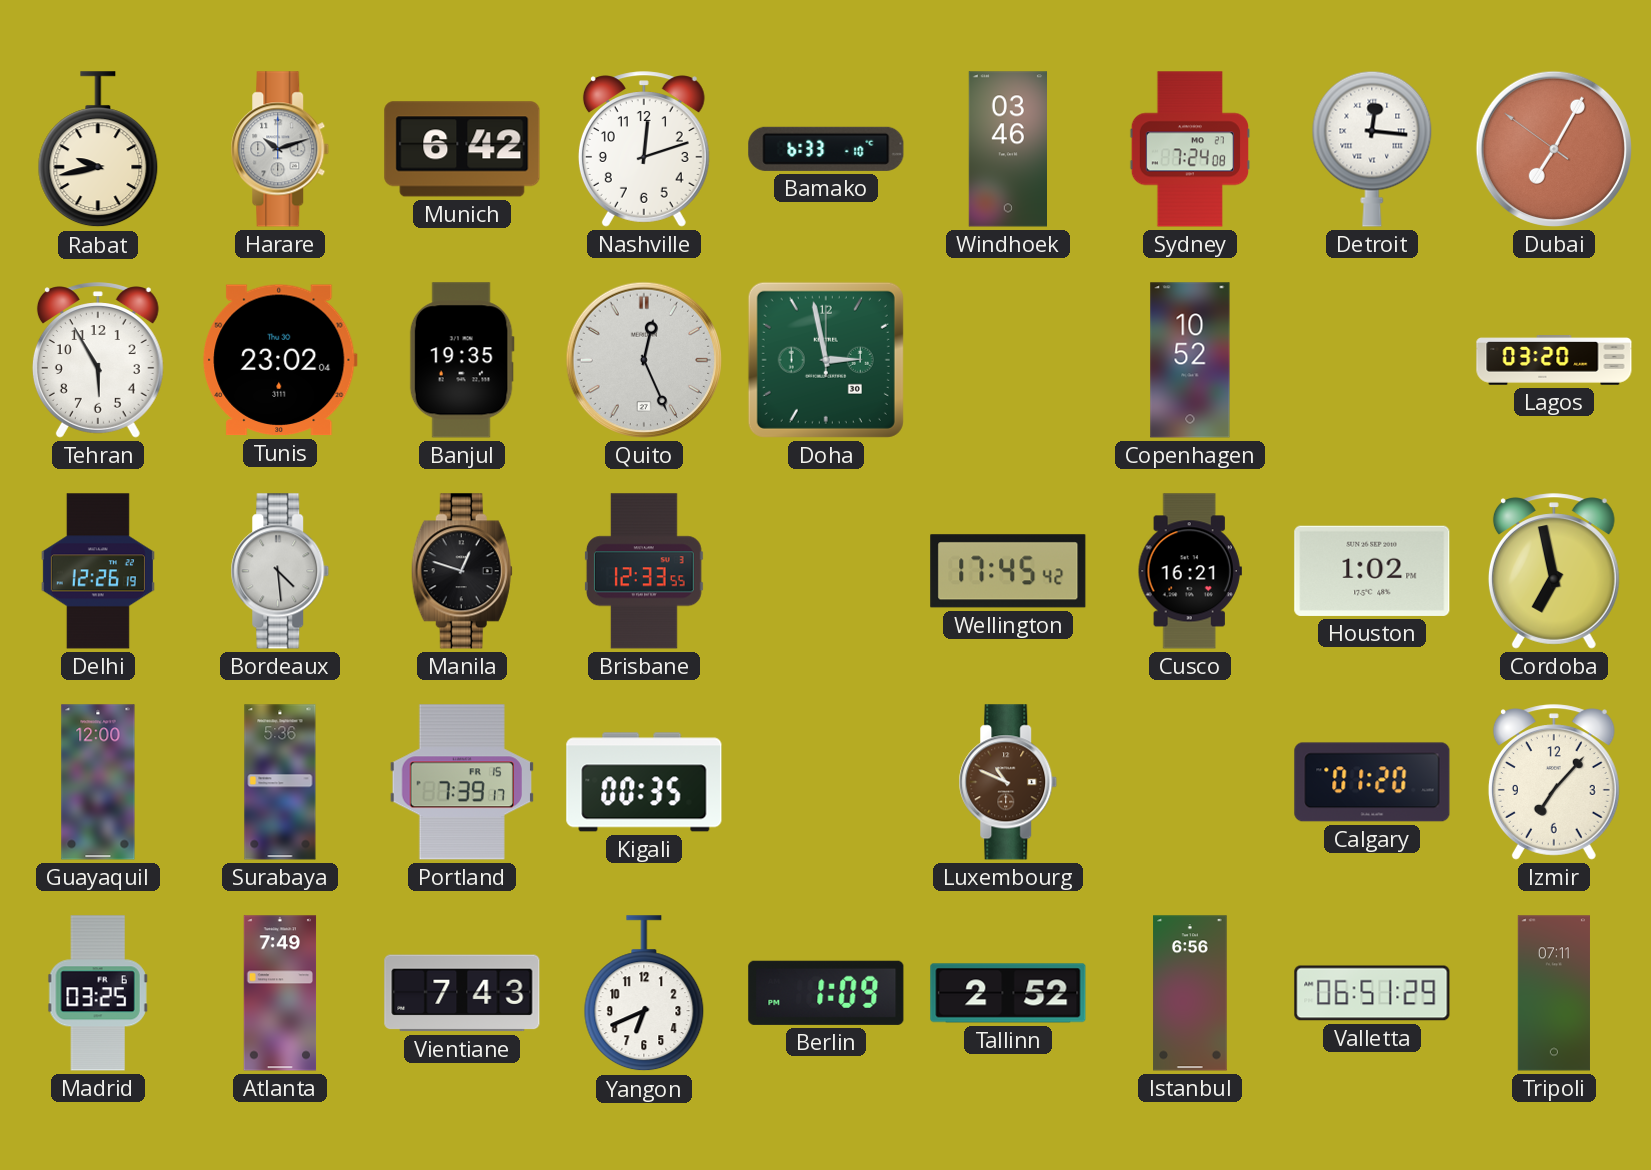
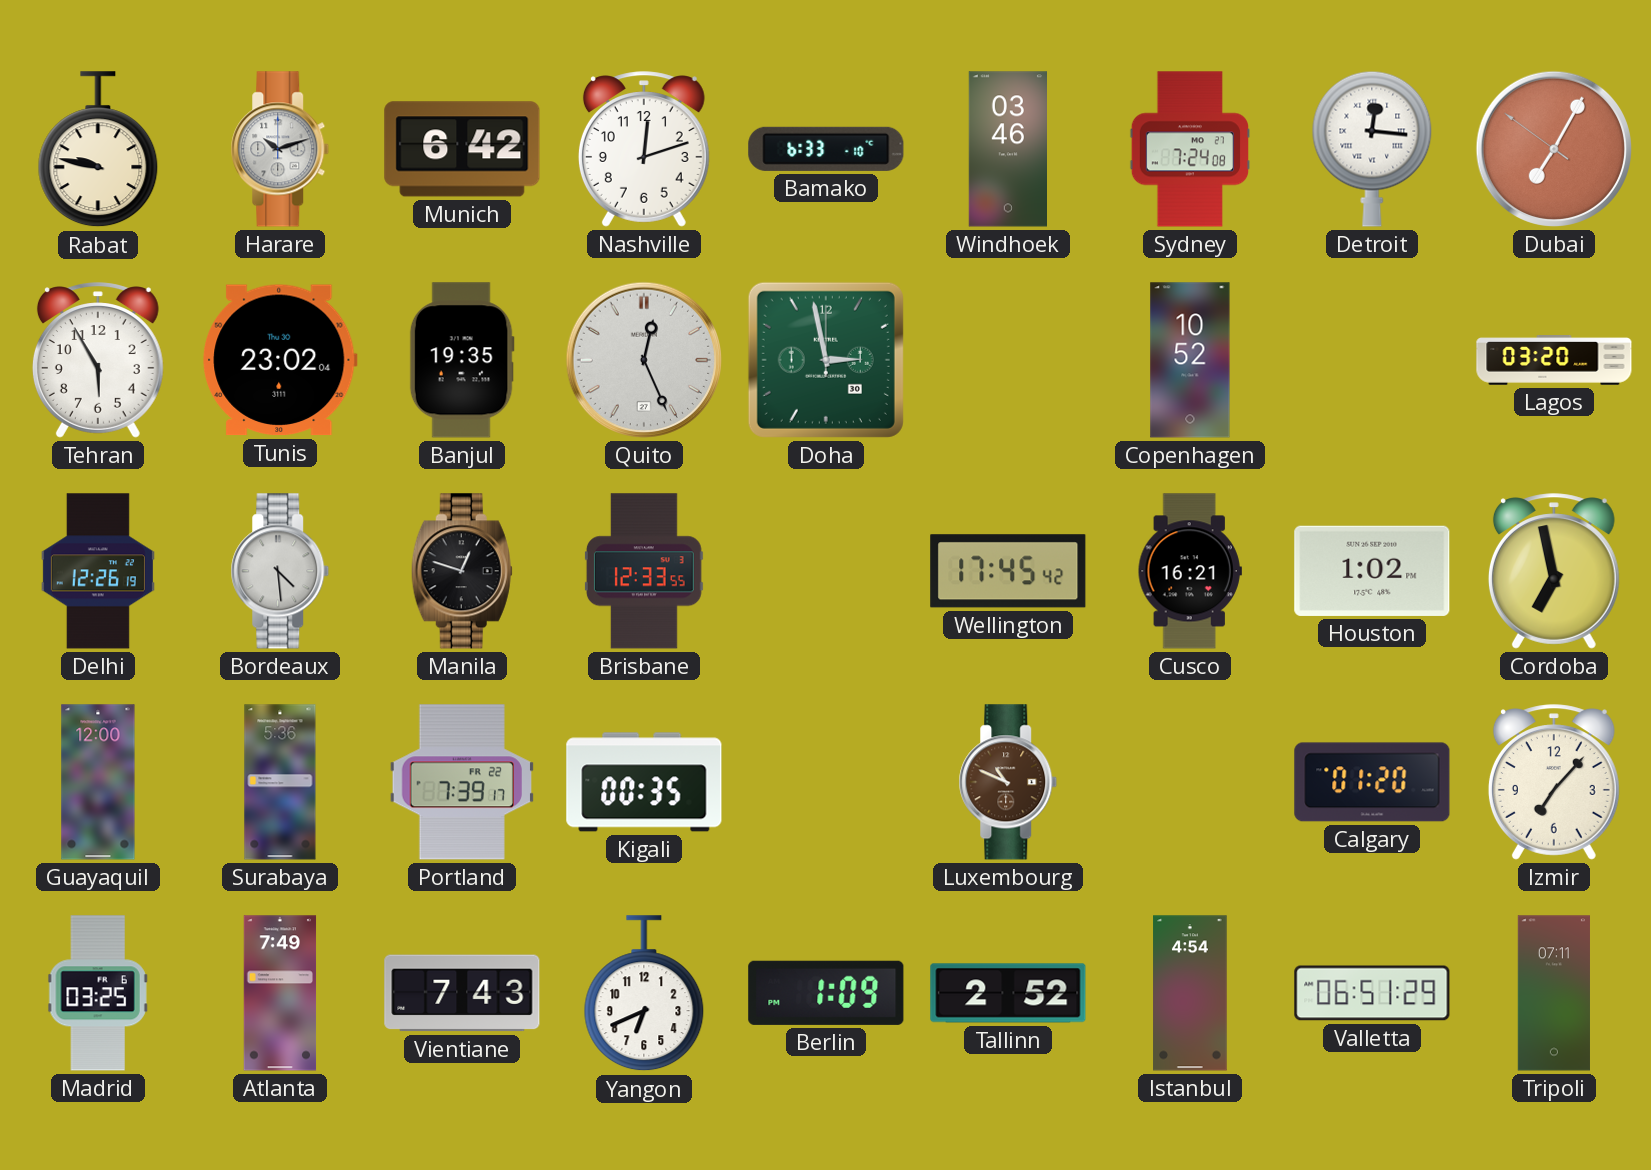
Rabat: 9:43 -> 9:47
Portland date: FR 15 -> FR 22
Istanbul: 6:56 -> 4:54
